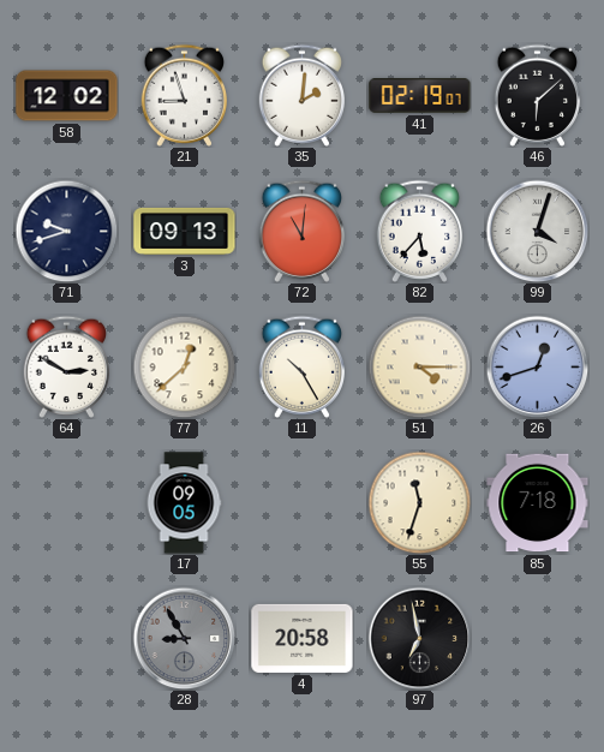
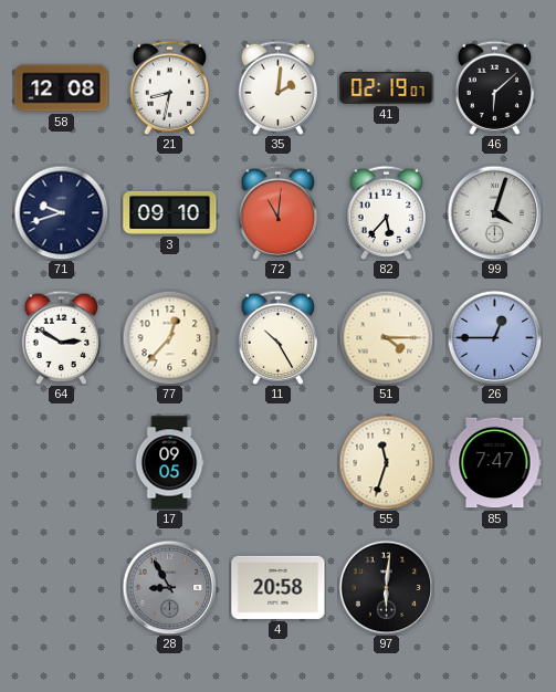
58: 12:02 -> 12:08
21: 8:57 -> 8:32
3: 09:13 -> 09:10
77: 12:38 -> 12:37
26: 12:42 -> 12:45
85: 7:18 -> 7:47
97: 6:58 -> 6:01
